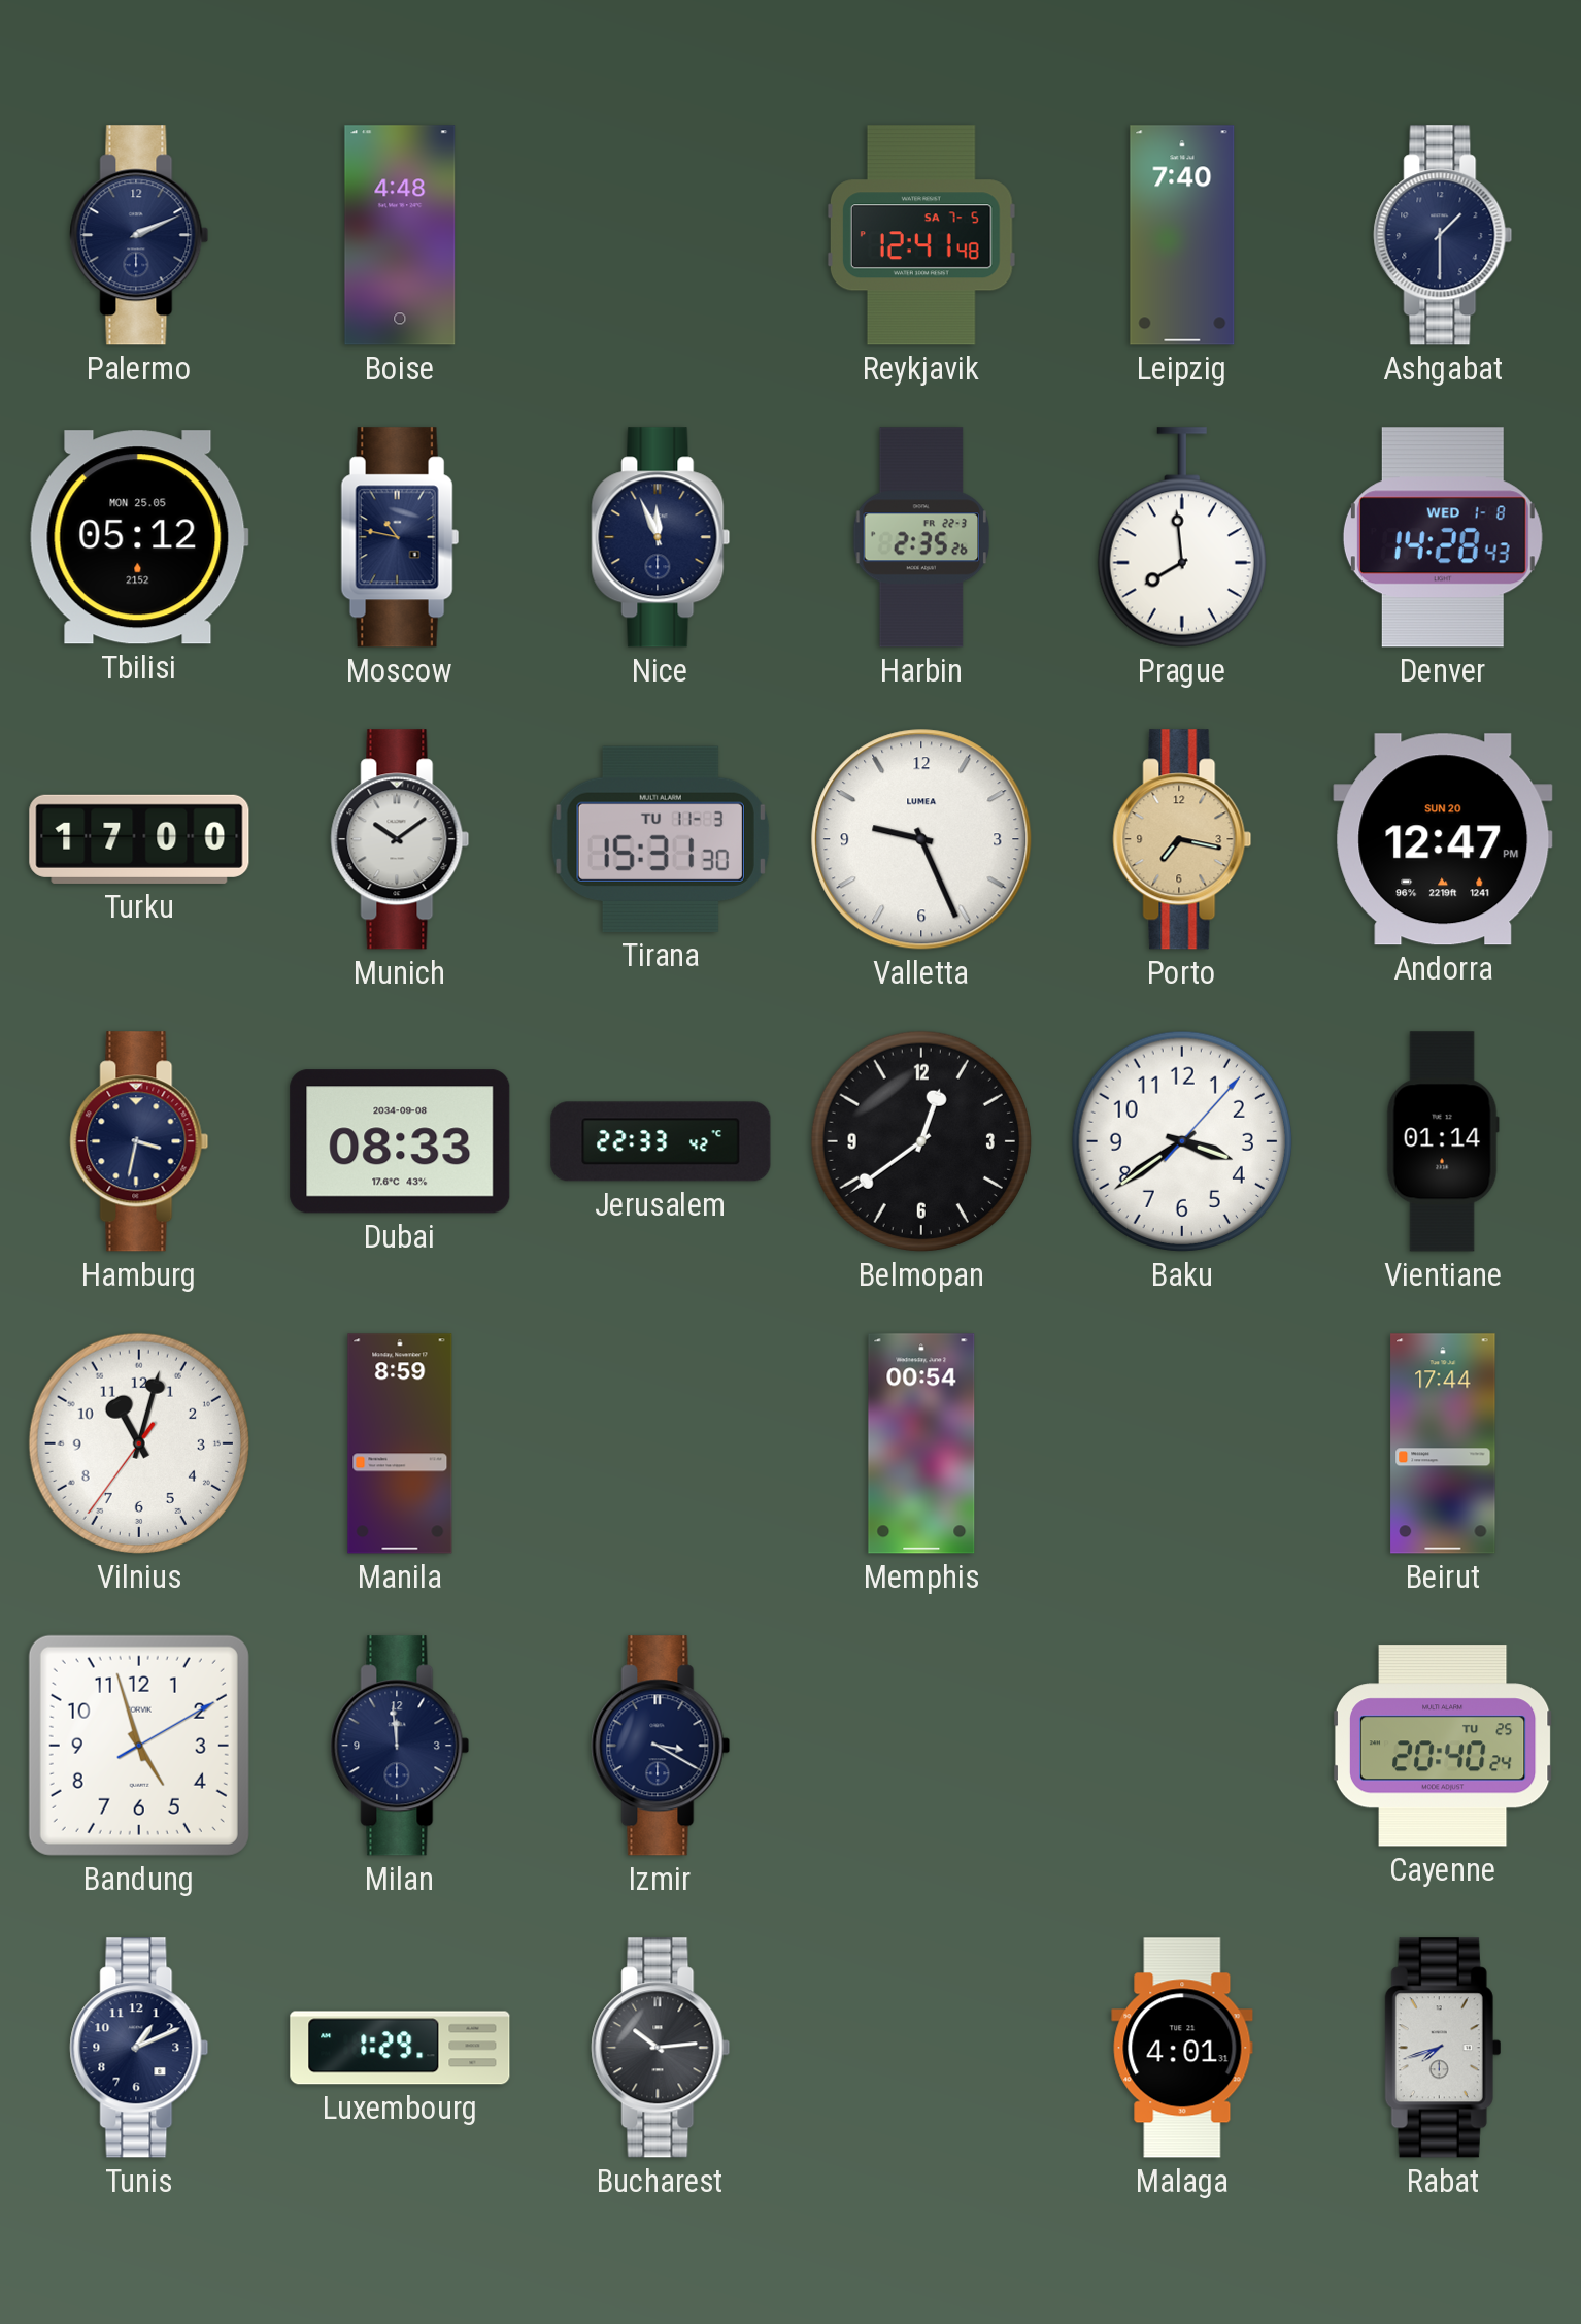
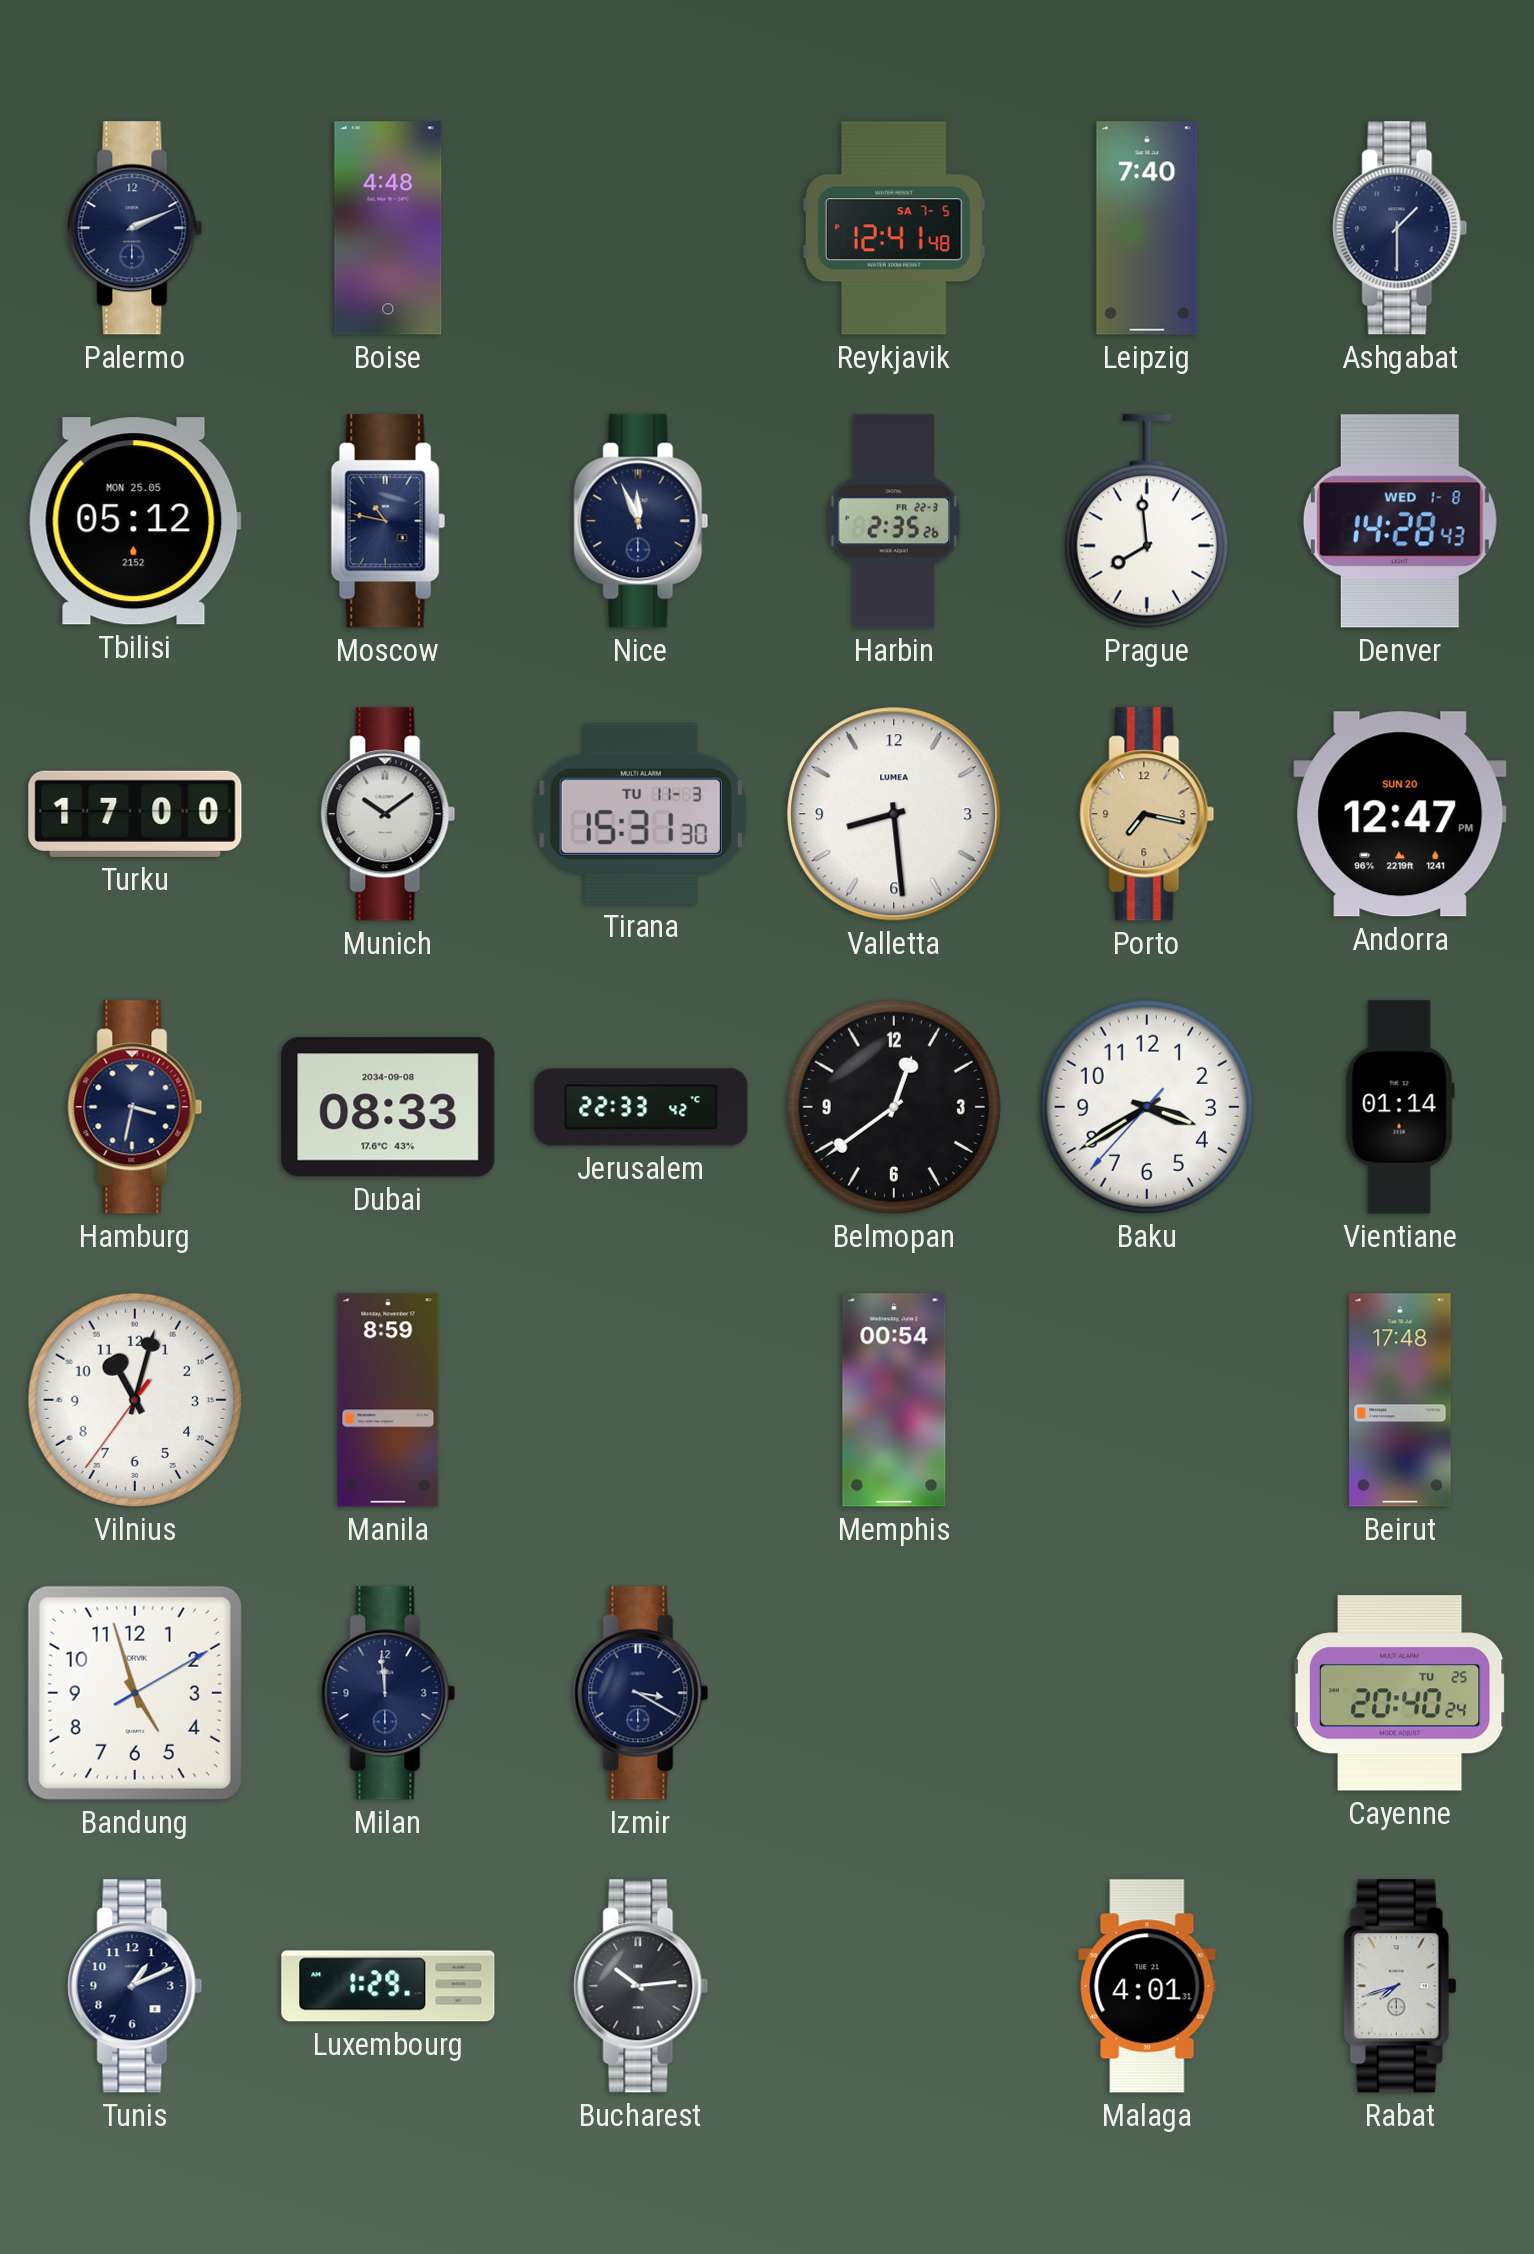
Valletta: 9:26 -> 8:29
Baku: 3:39:07 -> 3:39:37
Beirut: 17:44 -> 17:48
